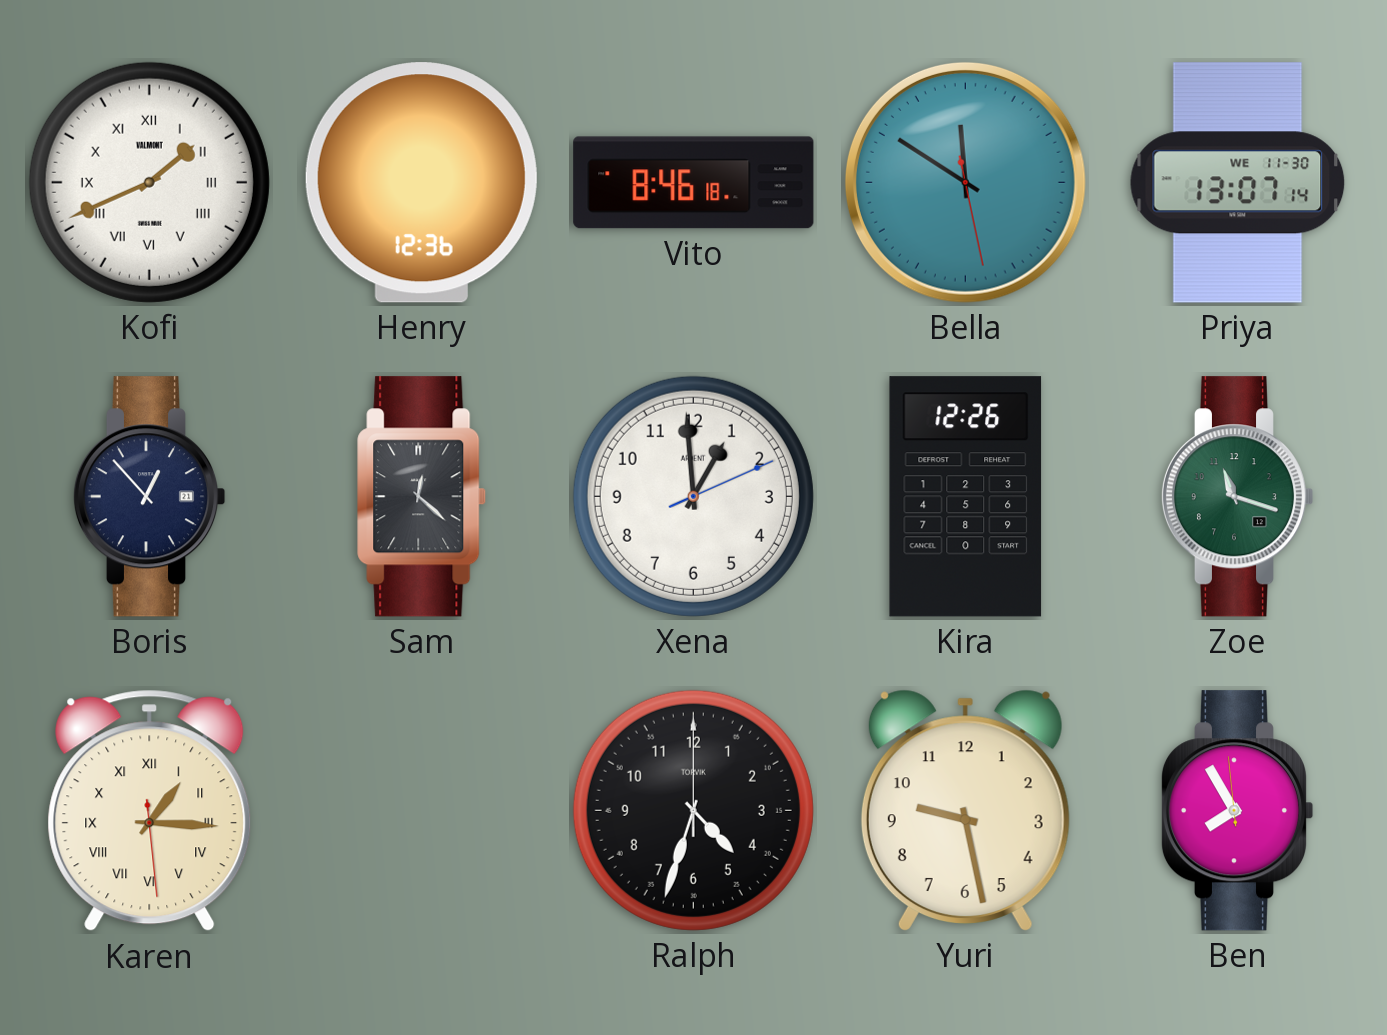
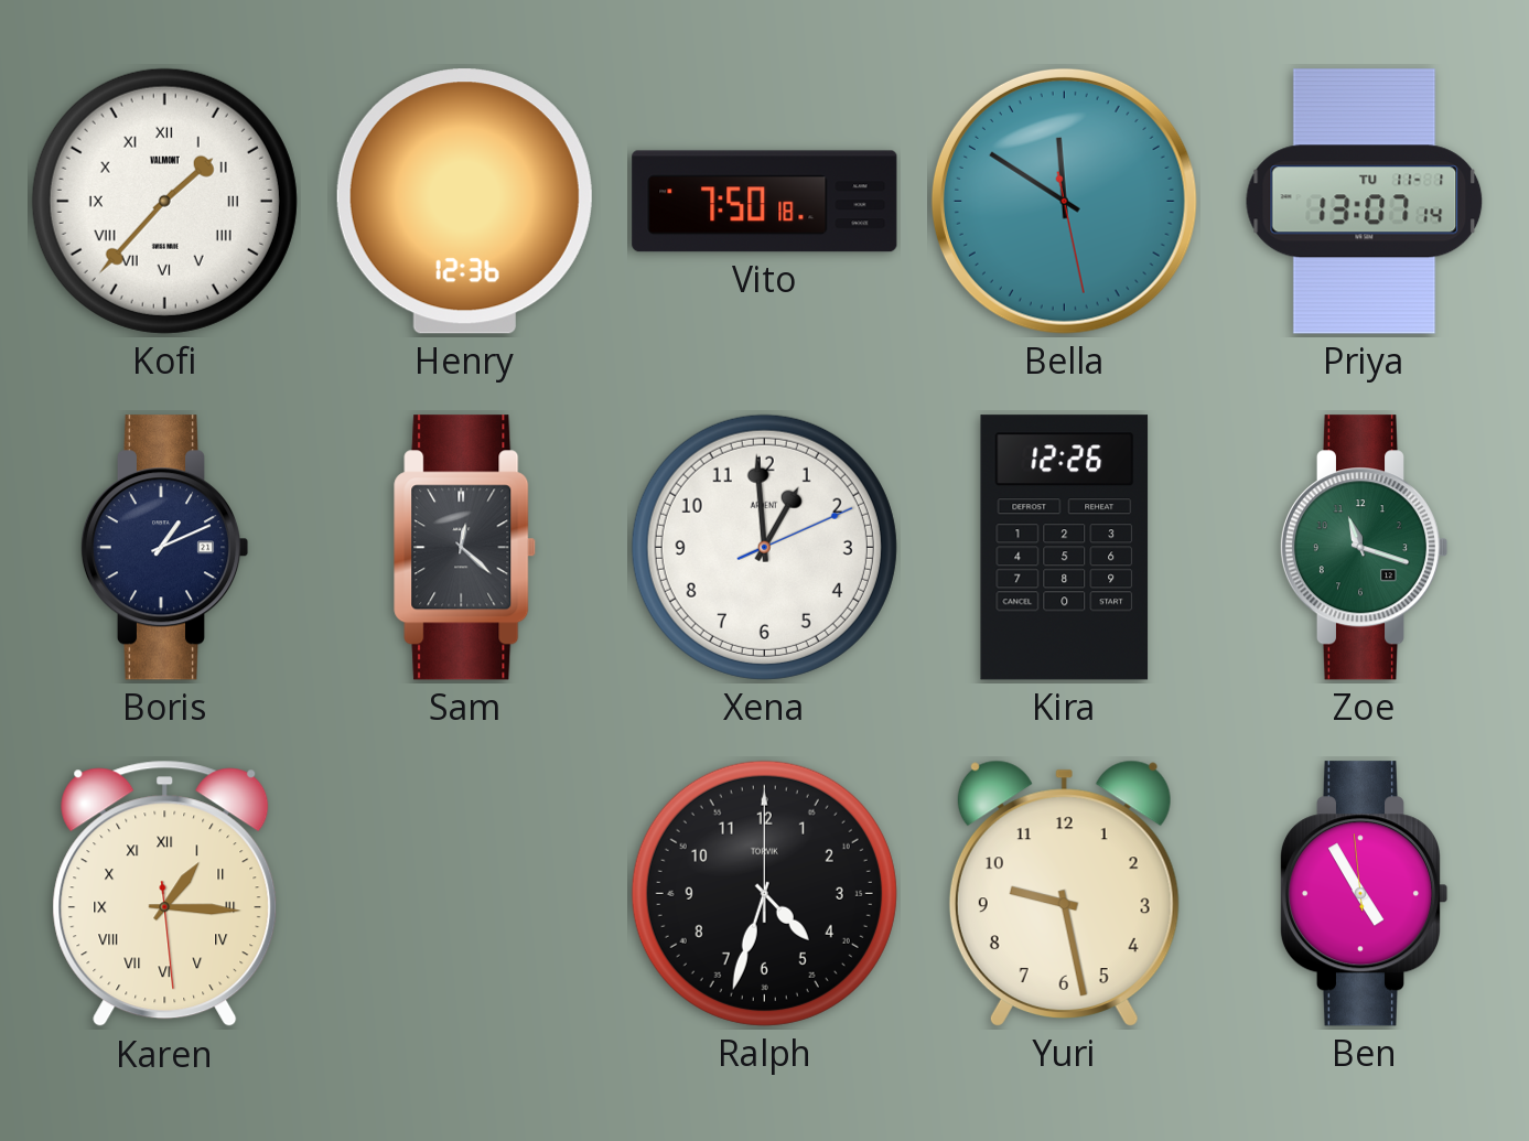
Kofi: 1:41 -> 1:37
Vito: 8:46 -> 7:50
Priya date: WE 11-30 -> TU 11-1
Boris: 12:53 -> 1:11
Ben: 7:54 -> 4:54
